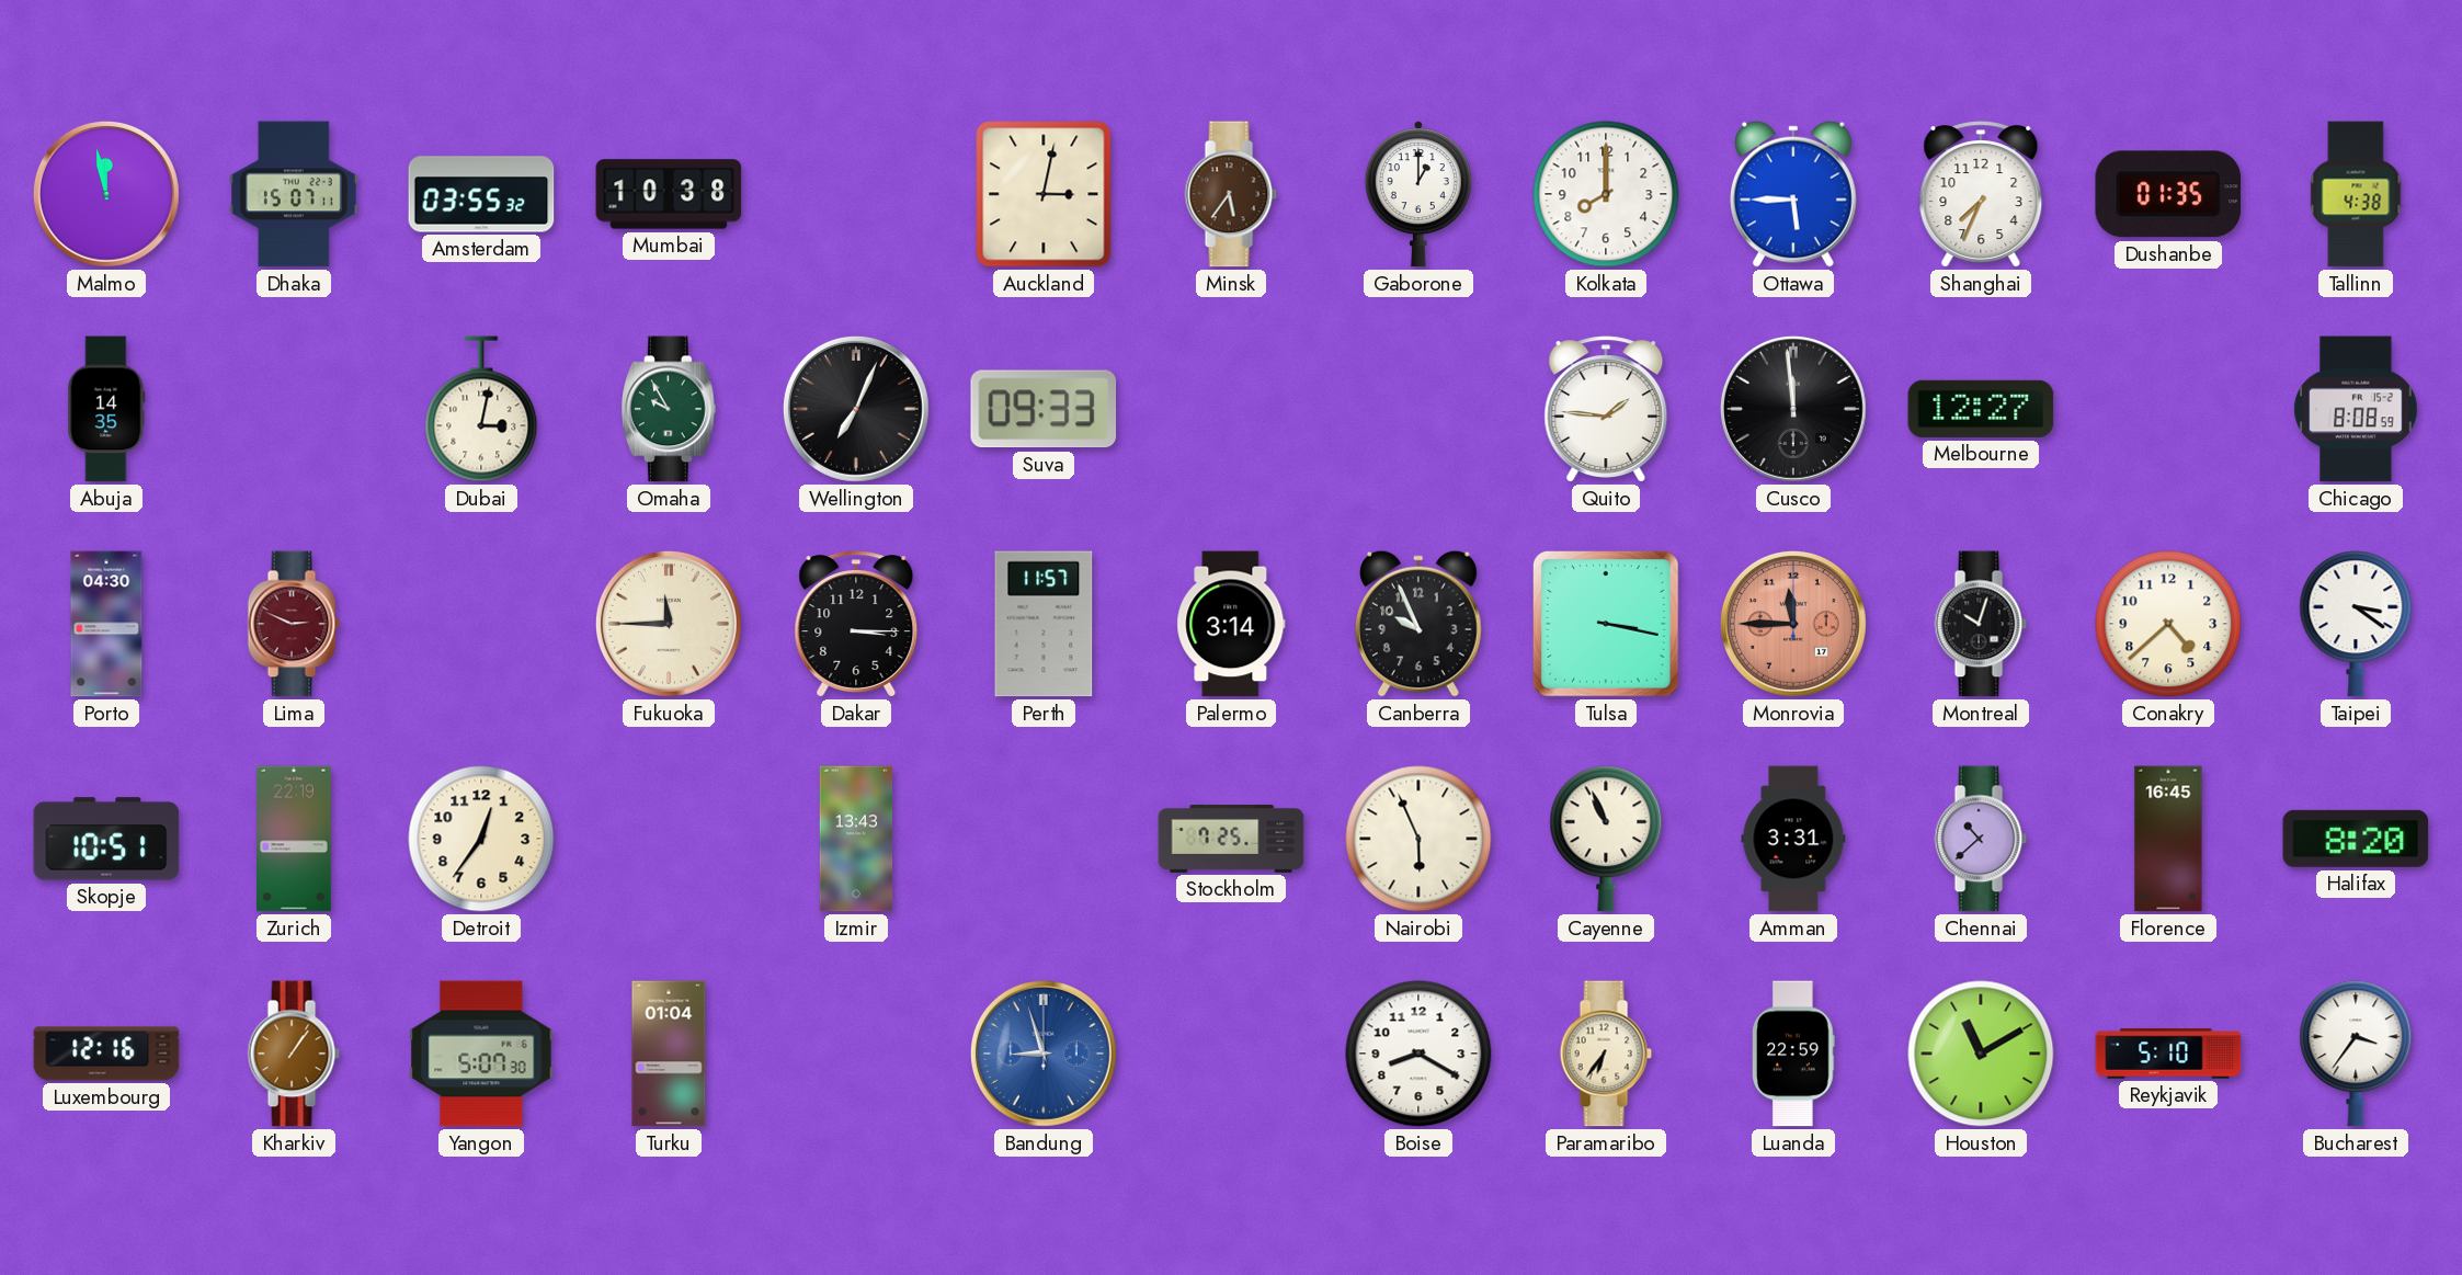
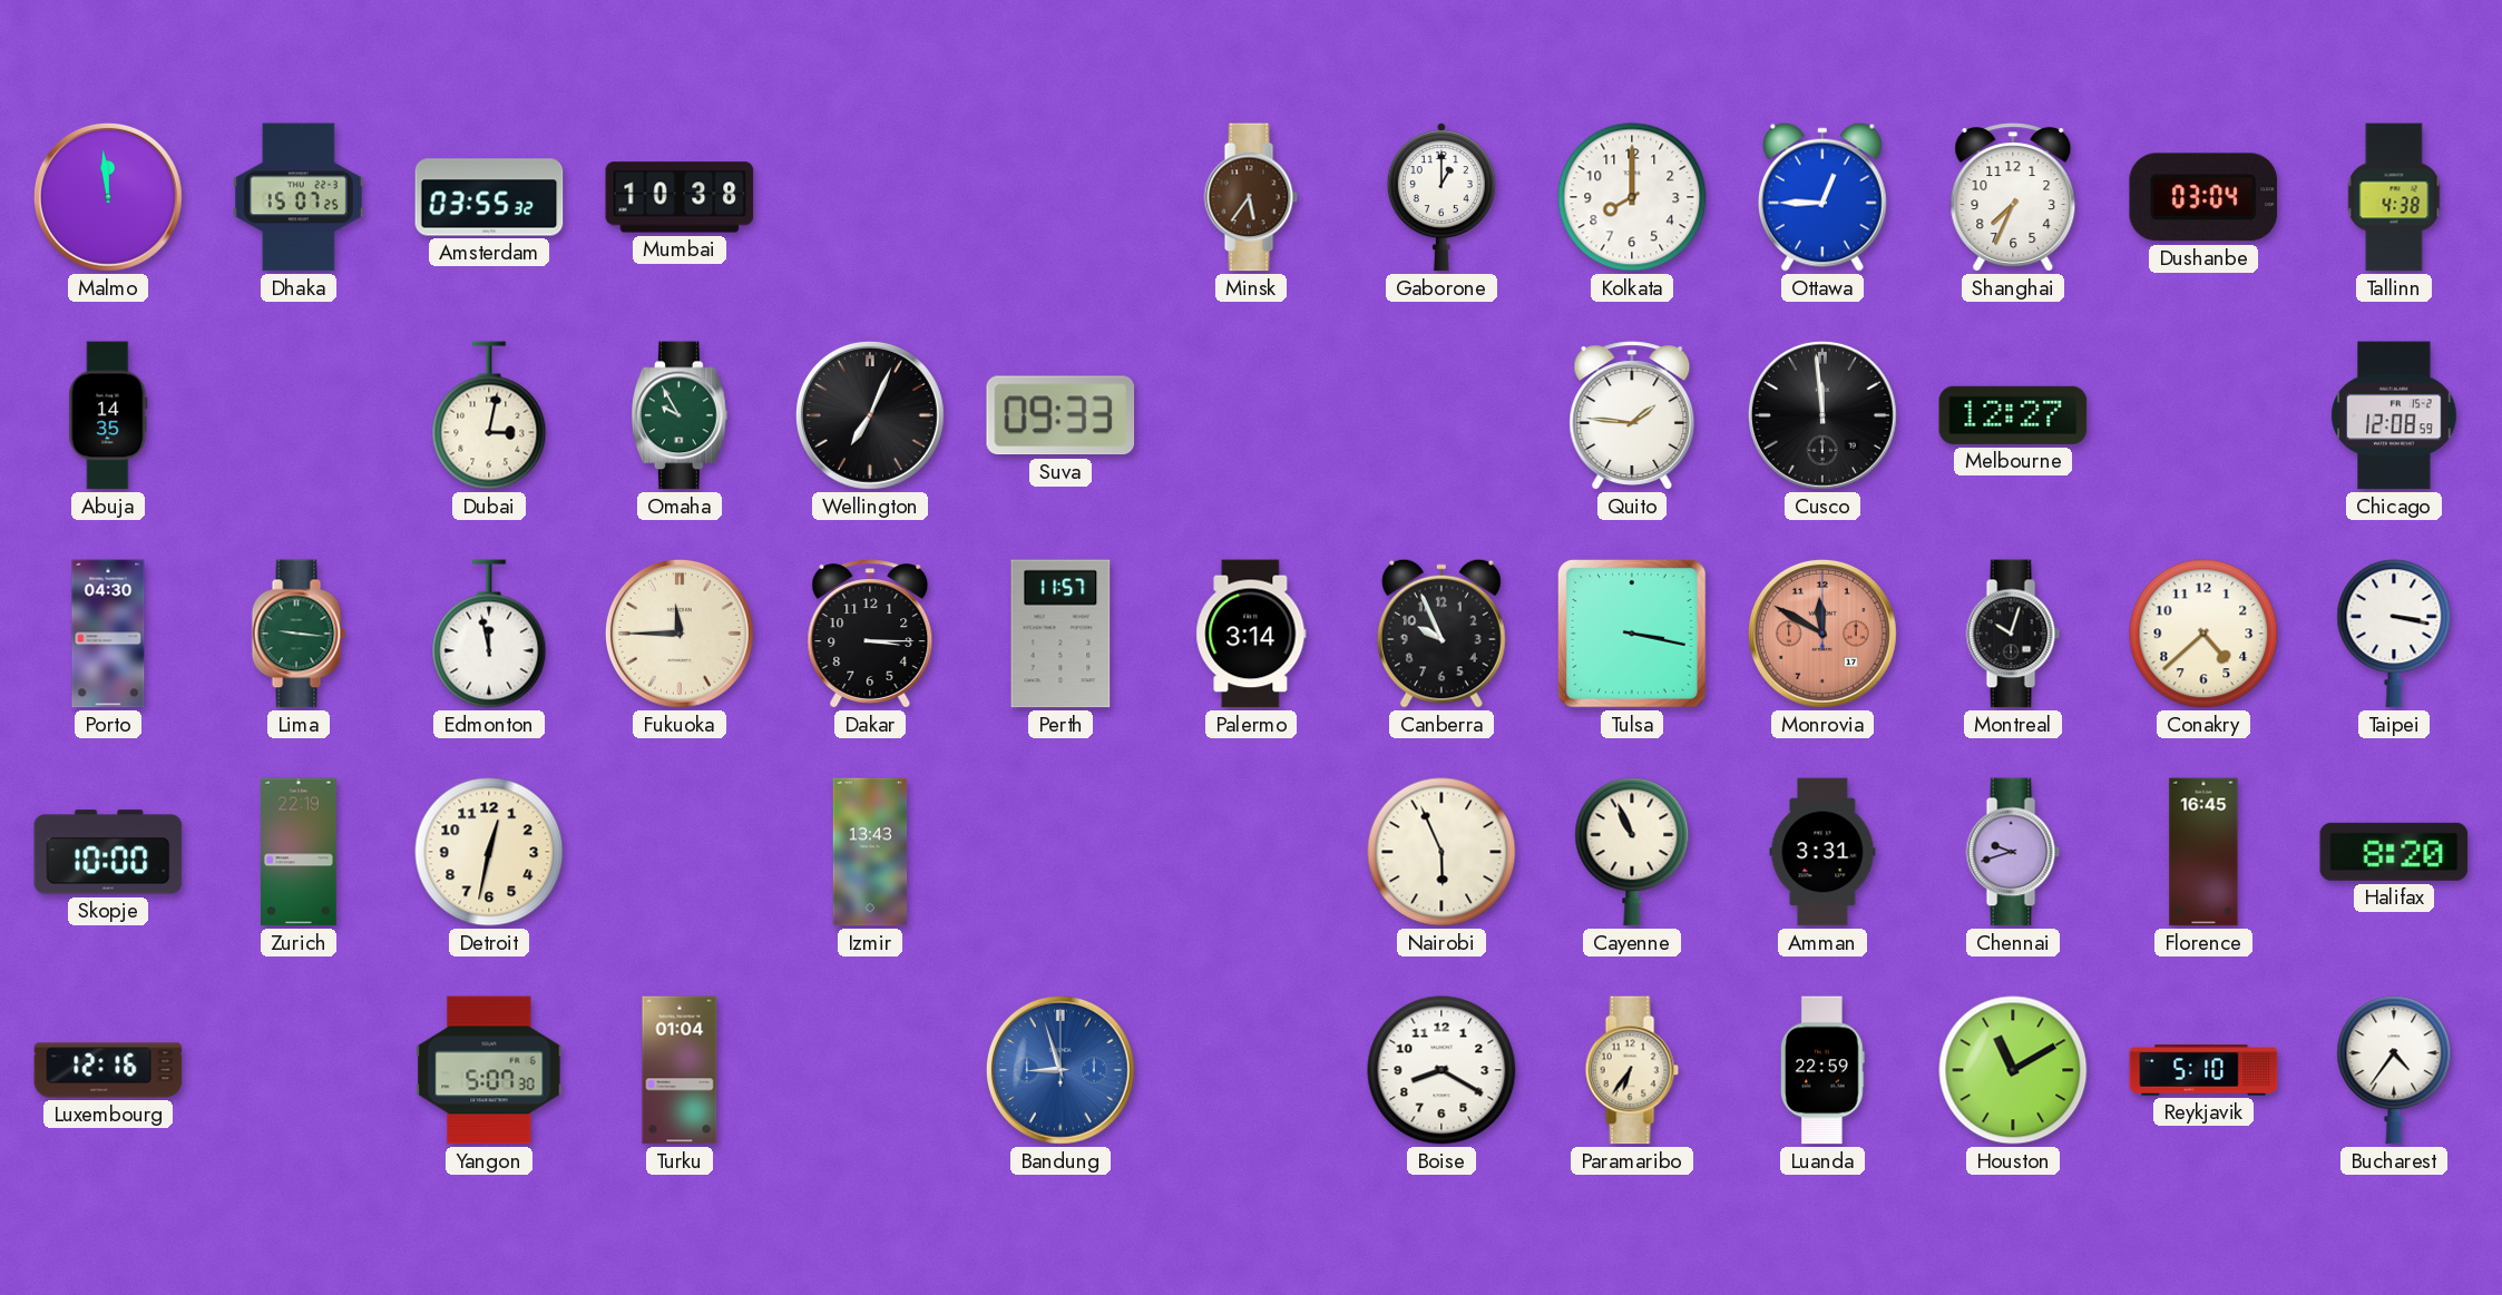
Malmo: 11:58 -> 11:59
Dhaka: 15:07:11 -> 15:07:25
Auckland: 3:02 -> none
Ottawa: 5:45 -> 12:45
Dushanbe: 01:35 -> 03:04
Chicago: 8:08 -> 12:08
Lima: 2:49 -> 9:16
Lima dial: burgundy -> green
Edmonton: none -> 11:58
Monrovia: 11:45 -> 11:50
Taipei: 3:21 -> 3:17
Skopje: 10:51 -> 10:00
Detroit: 12:36 -> 12:32
Stockholm: 7:25 -> none
Chennai: 10:38 -> 9:42
Kharkiv: 1:06 -> none
Bucharest: 3:36 -> 4:36
